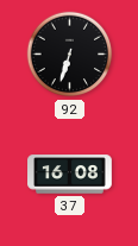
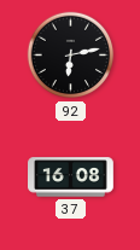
92: 6:33 -> 6:13
